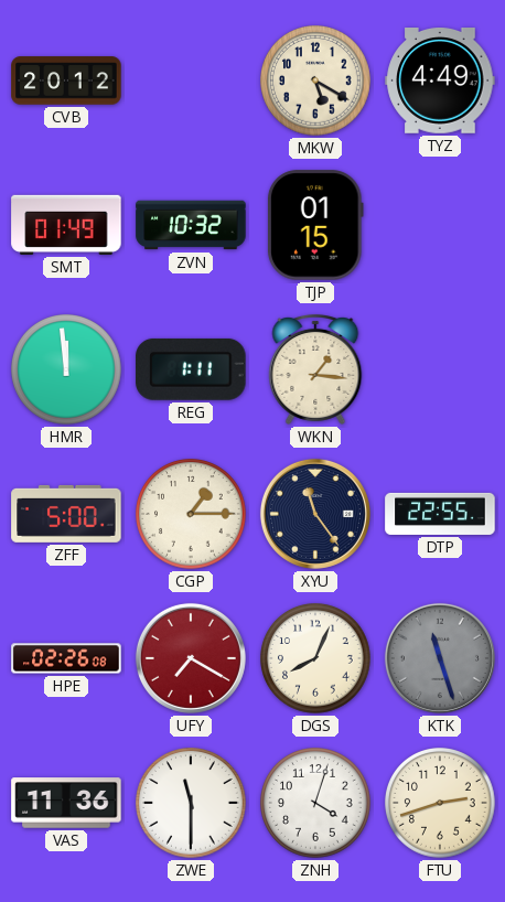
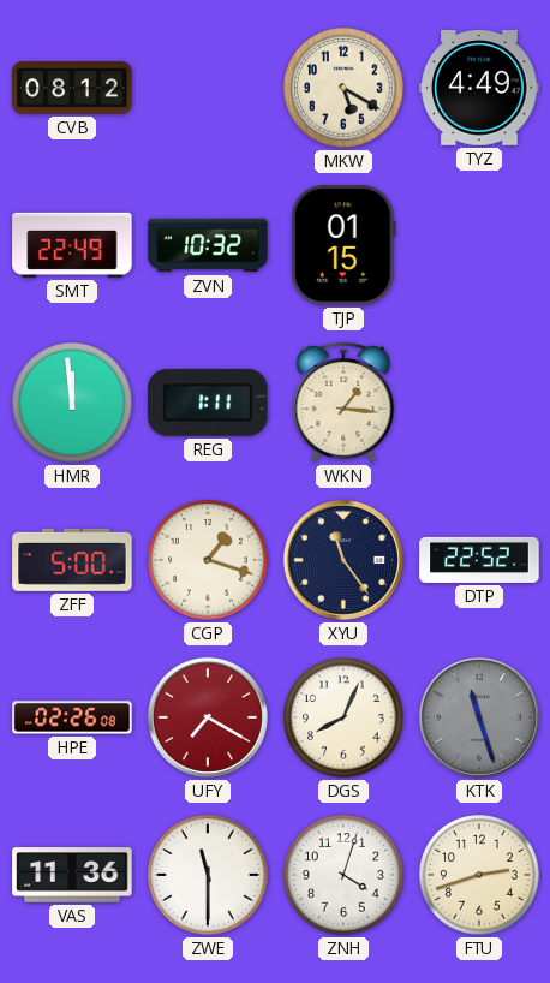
CVB: 20:12 -> 08:12
SMT: 01:49 -> 22:49
CGP: 1:15 -> 1:18
DTP: 22:55 -> 22:52
